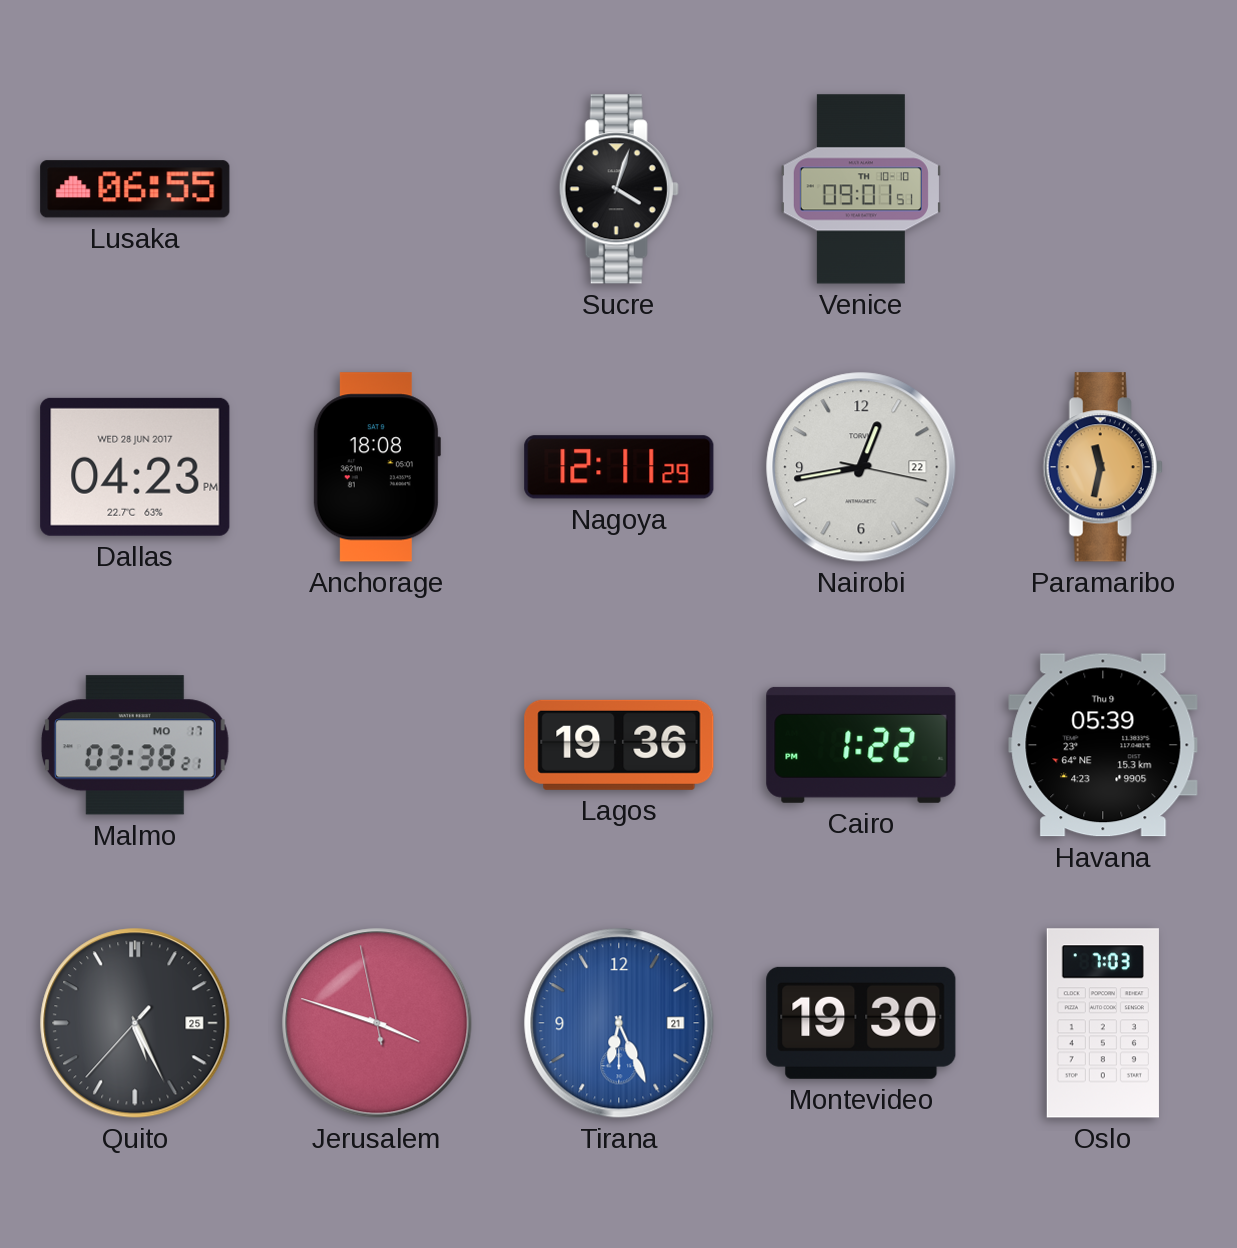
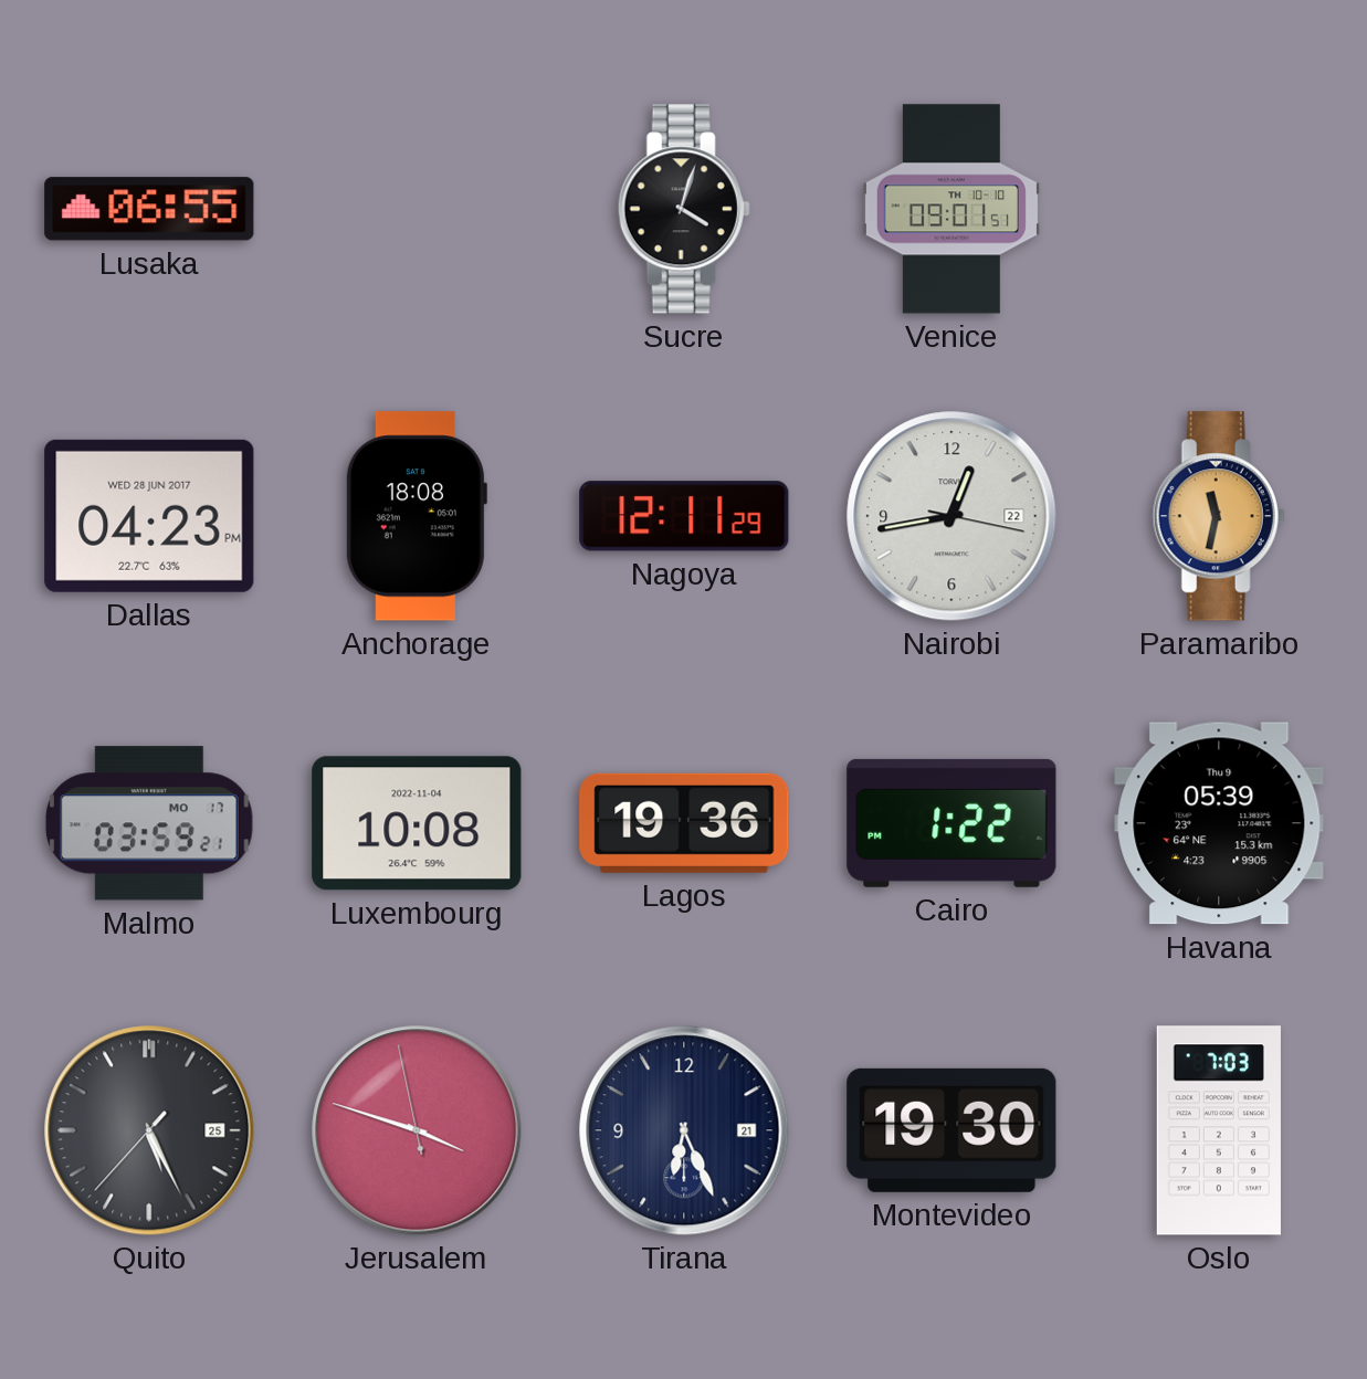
Malmo: 03:38 -> 03:59
Luxembourg: none -> 10:08
Tirana dial: blue -> navy
